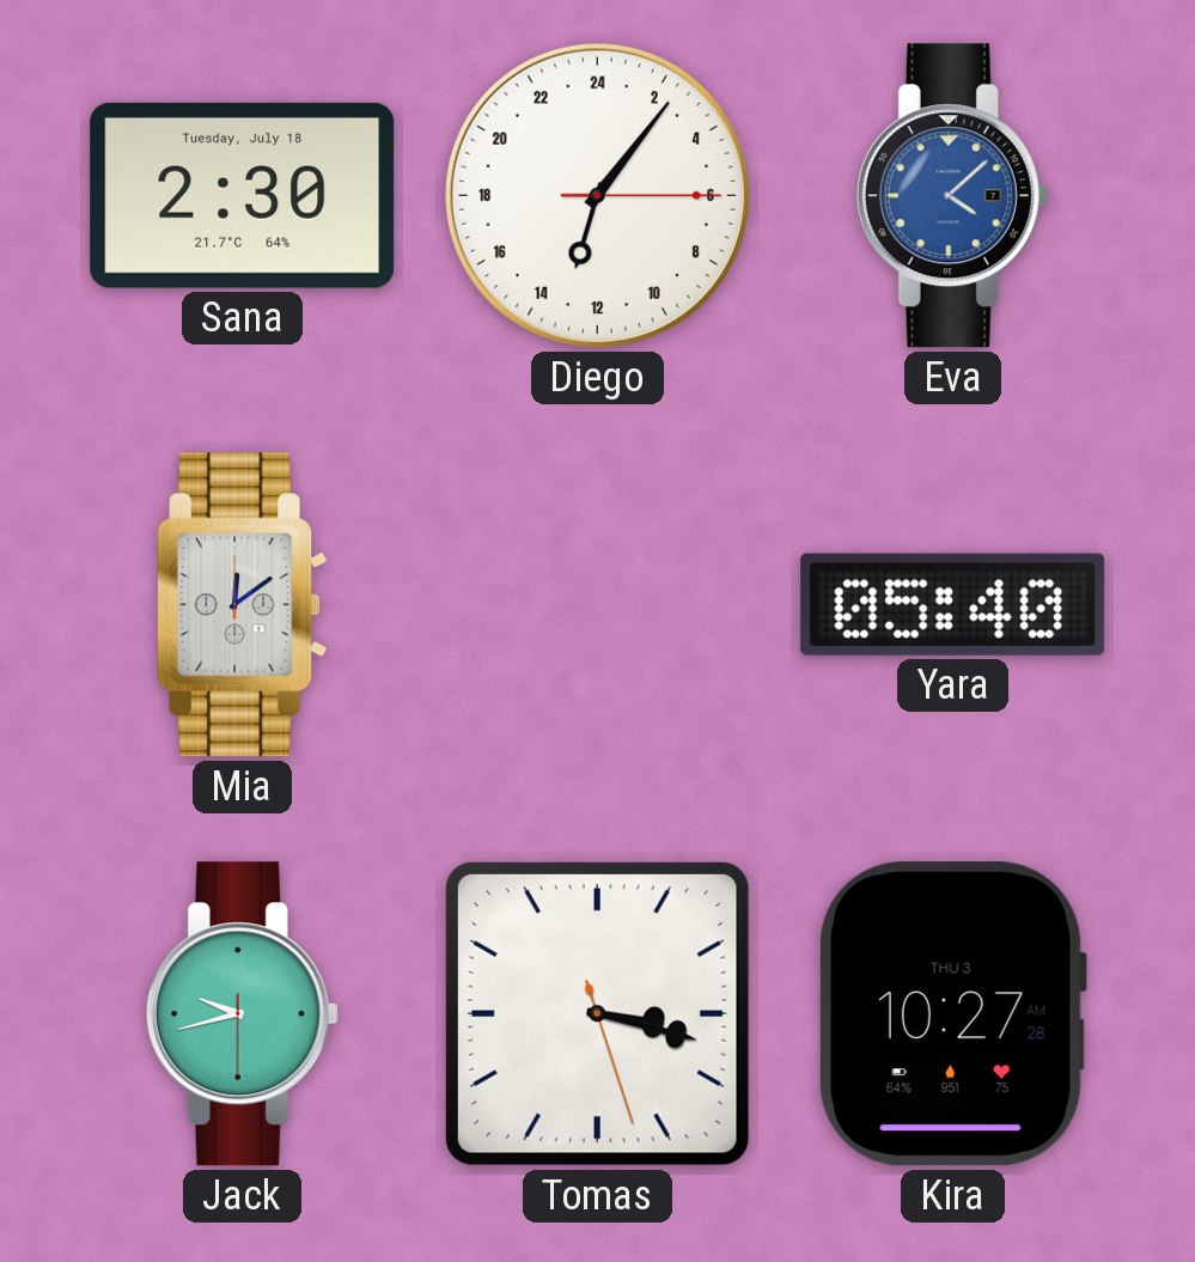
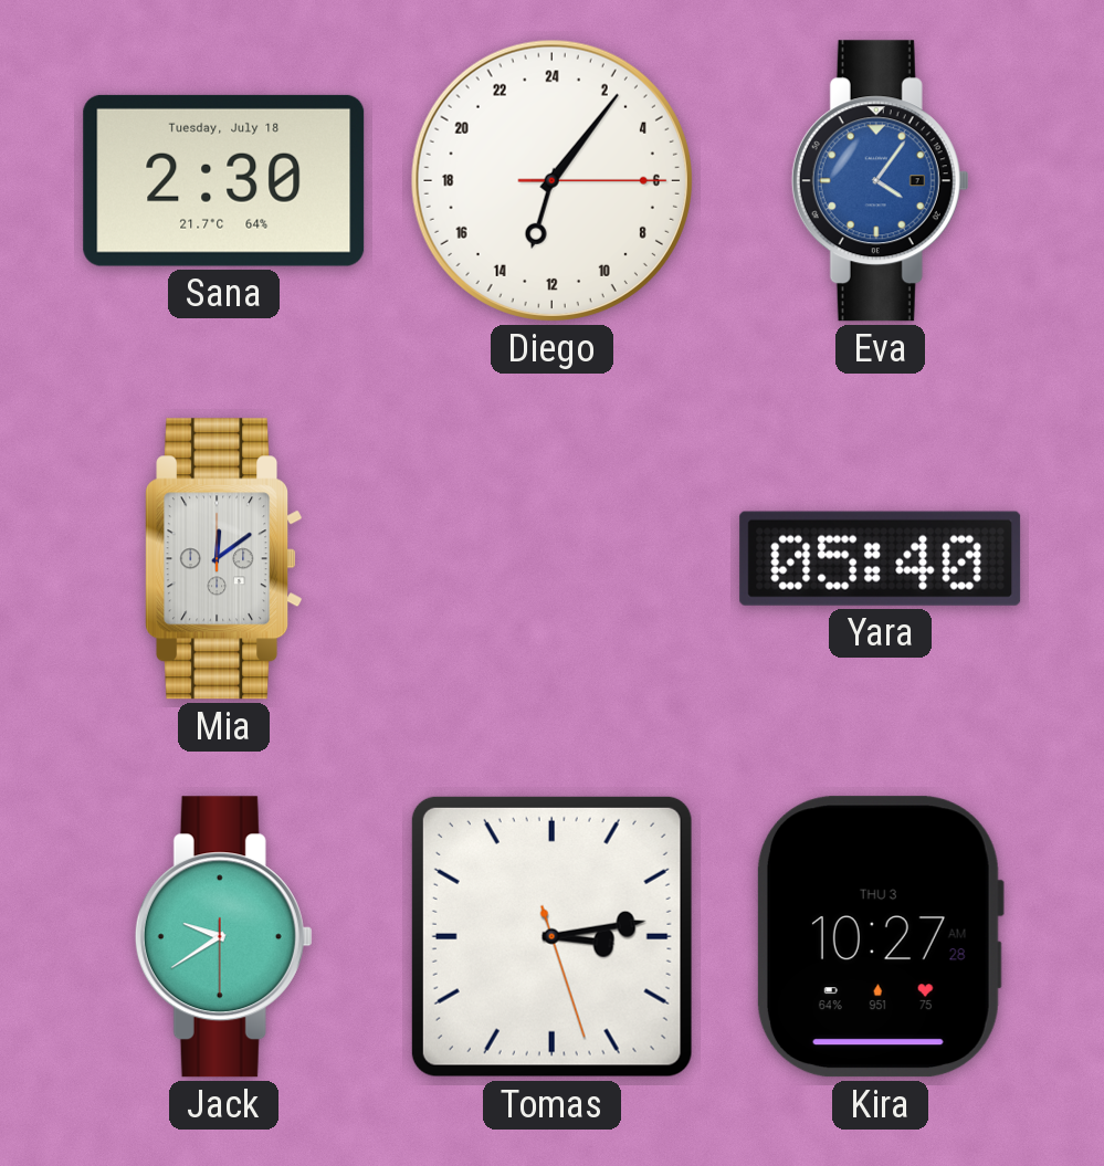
Eva: 4:08 -> 4:06
Jack: 9:42 -> 9:39
Tomas: 3:17 -> 3:13
